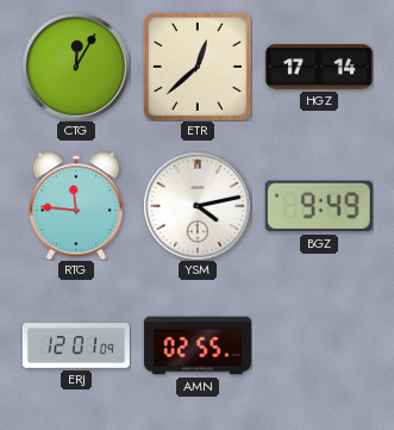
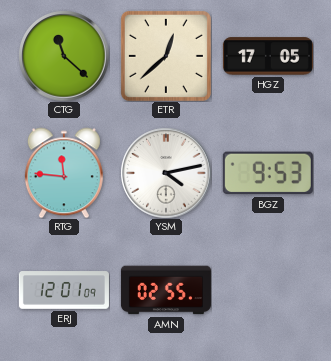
CTG: 12:05 -> 11:22
HGZ: 17:14 -> 17:05
BGZ: 9:49 -> 9:53
